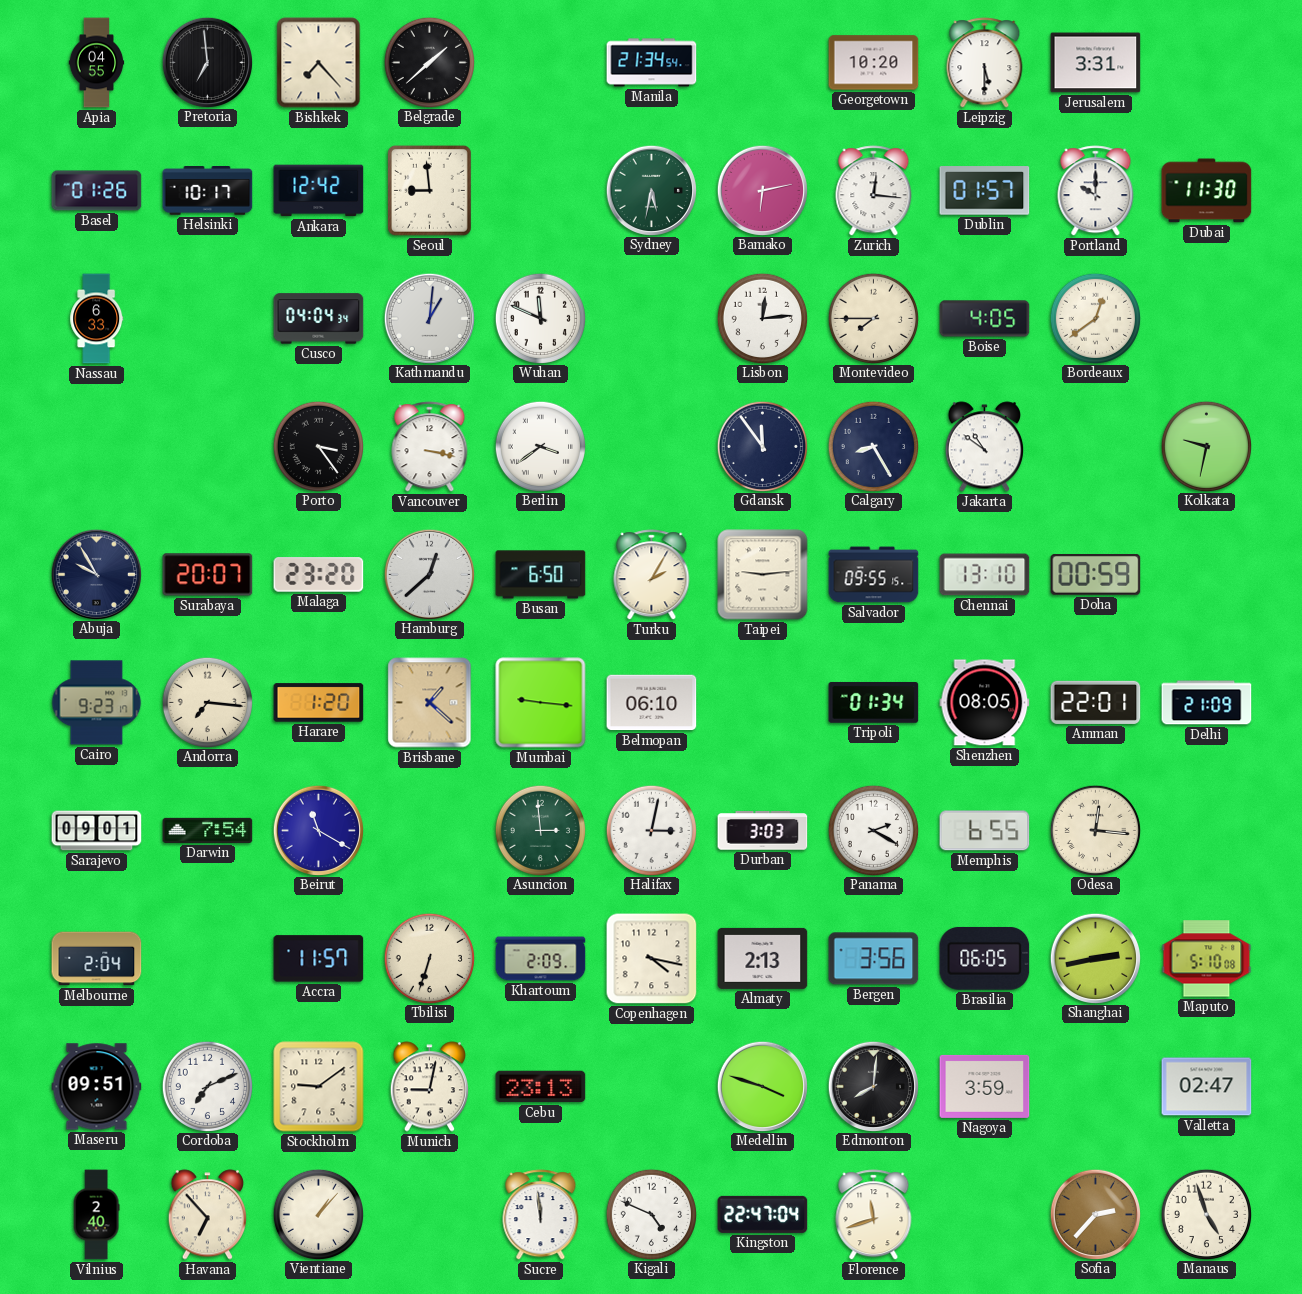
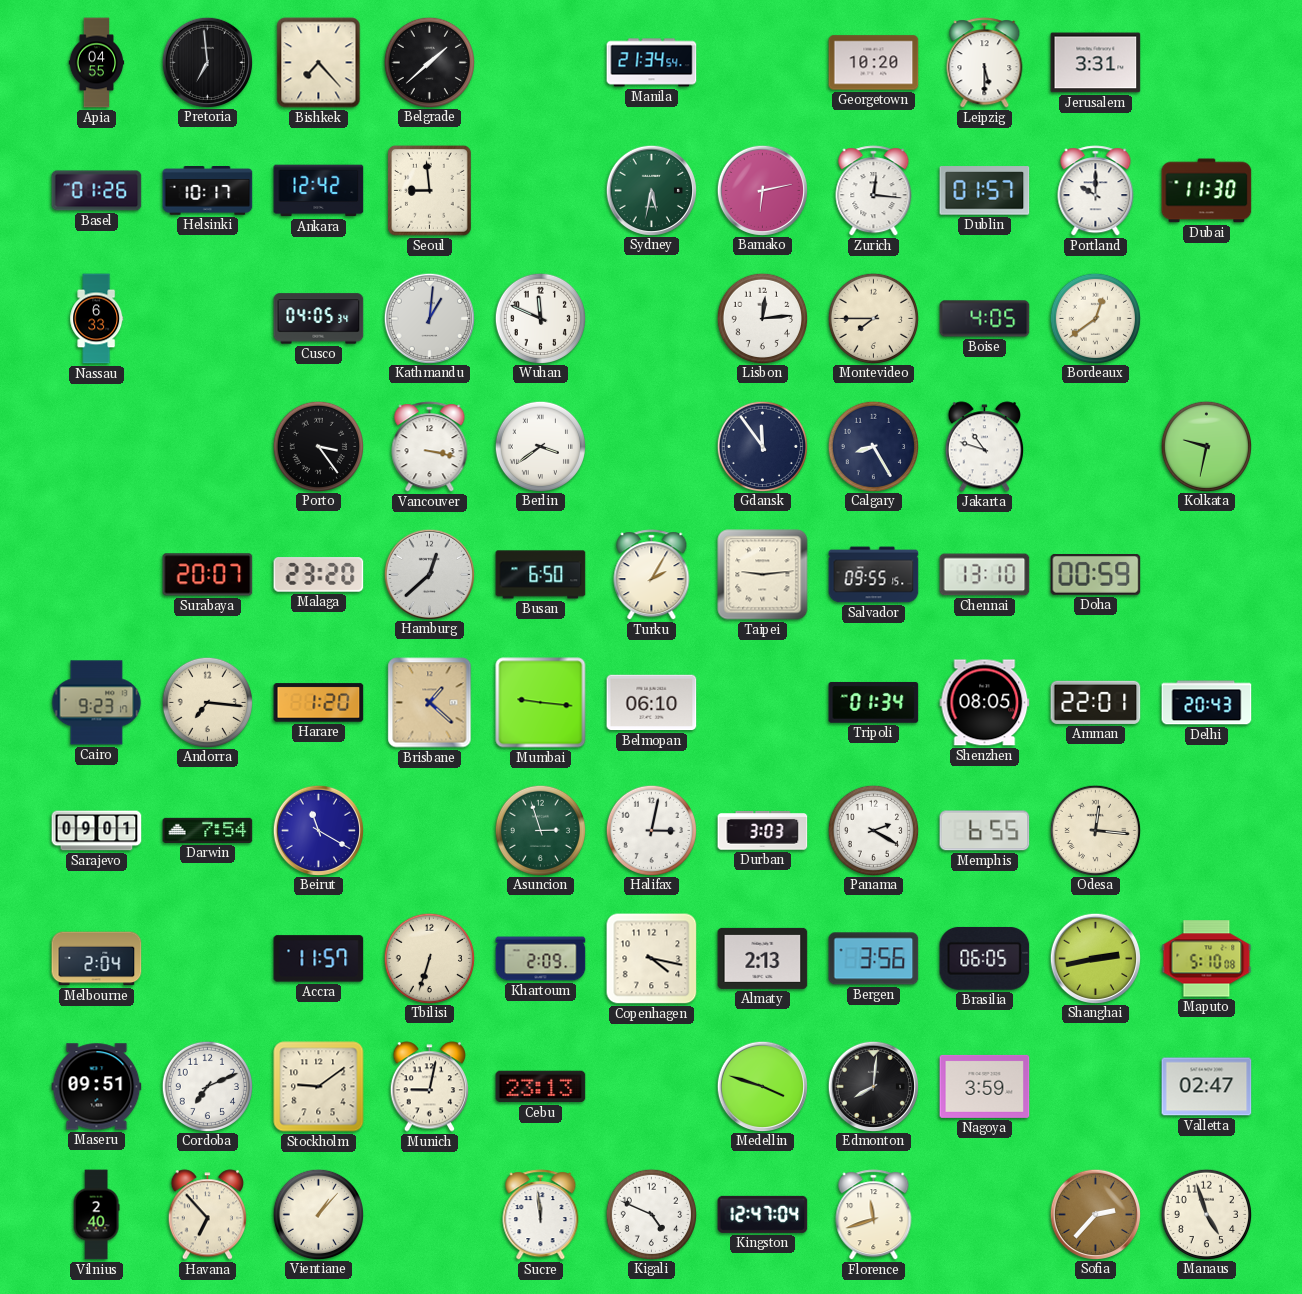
Cusco: 04:04 -> 04:05
Jakarta: 10:51 -> 10:48
Abuja: 9:55 -> none
Delhi: 21:09 -> 20:43
Asuncion: 2:59 -> 2:57
Kingston: 22:47 -> 12:47
